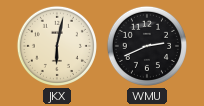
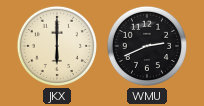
JKX: 6:02 -> 6:00
